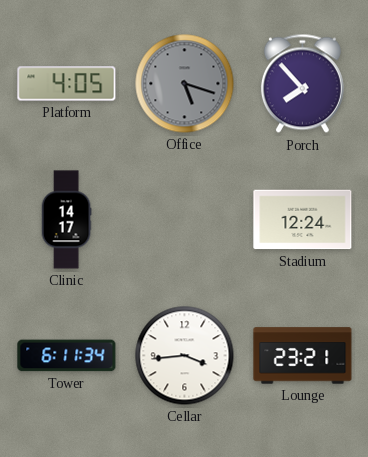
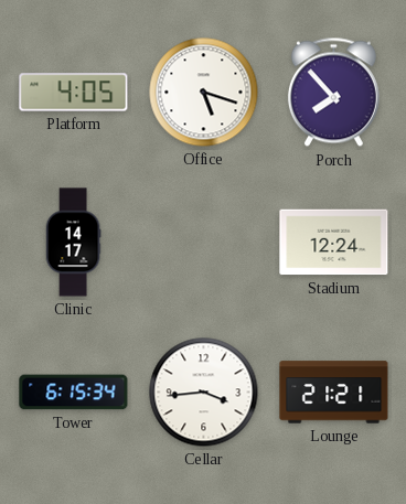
Office dial: grey -> white
Tower: 6:11 -> 6:15
Lounge: 23:21 -> 21:21
